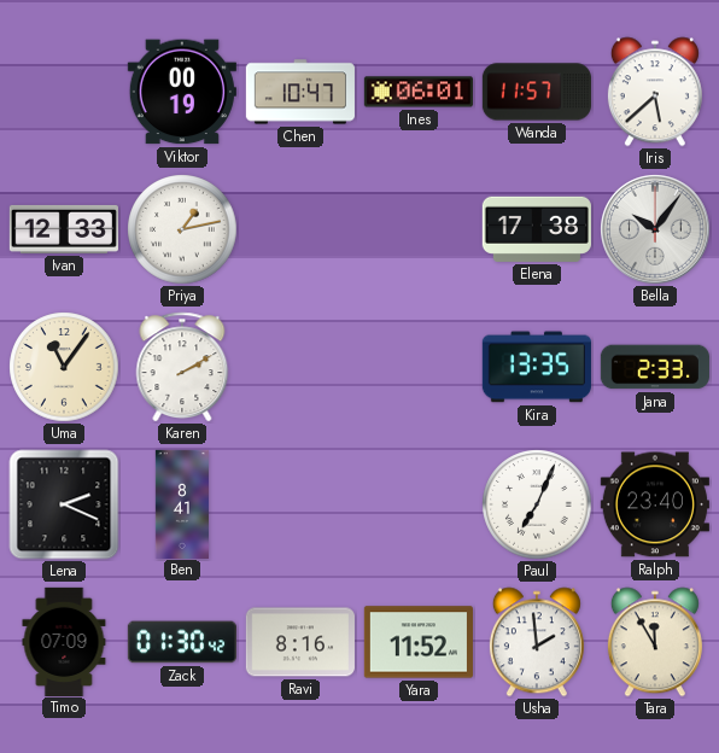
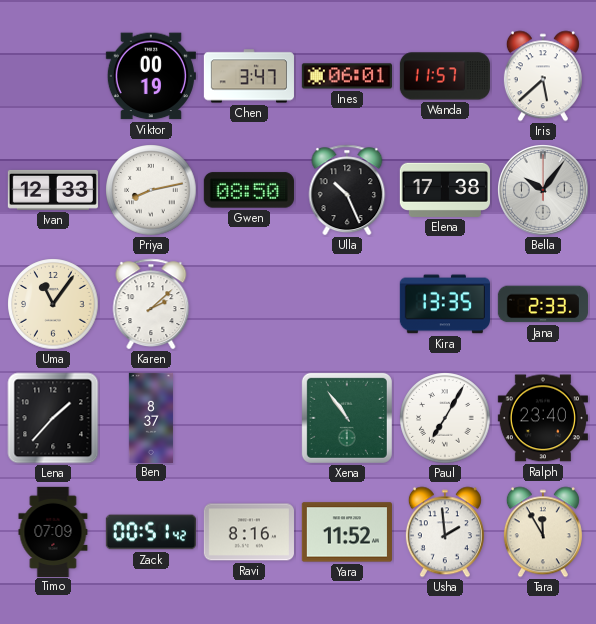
Chen: 10:47 -> 3:47
Priya: 1:13 -> 8:13
Gwen: none -> 08:50
Ulla: none -> 10:26
Karen: 2:10 -> 2:08
Lena: 2:19 -> 1:37
Ben: 8:41 -> 8:37
Xena: none -> 10:54
Paul: 7:04 -> 7:05
Zack: 01:30 -> 00:51
